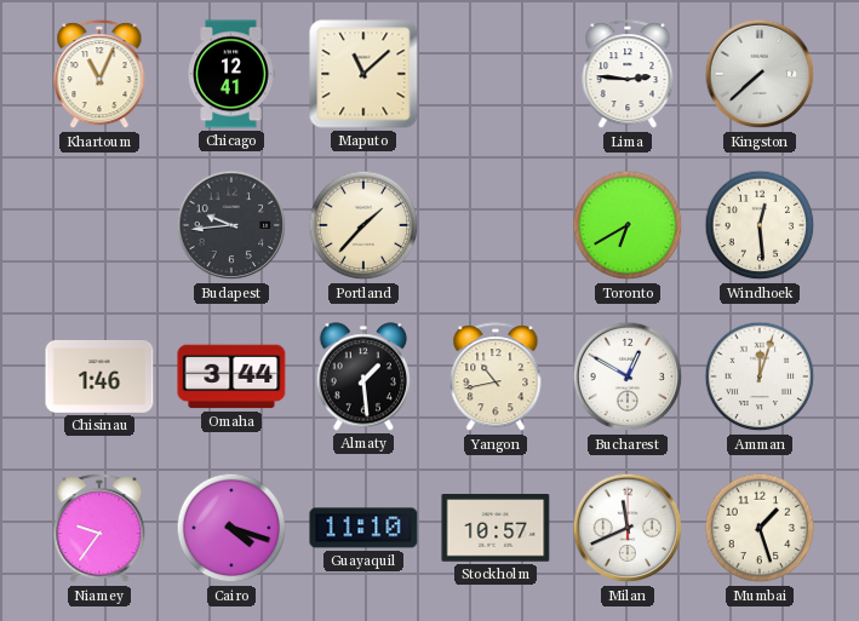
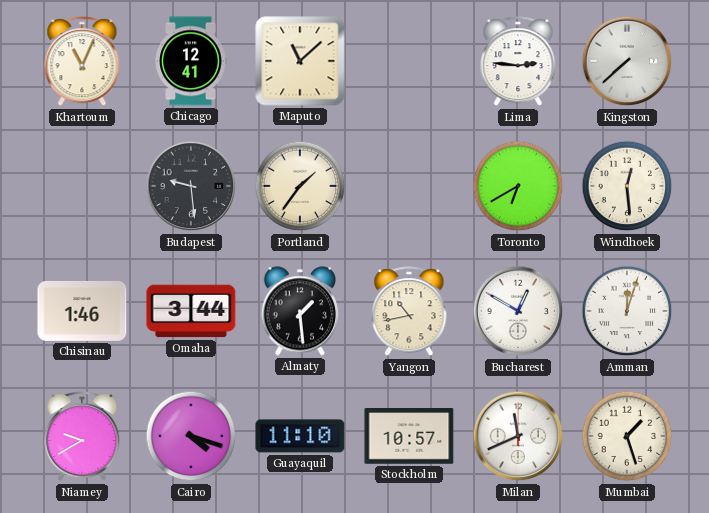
Budapest: 9:44 -> 9:29
Portland: 1:37 -> 1:36
Niamey: 9:36 -> 9:40
